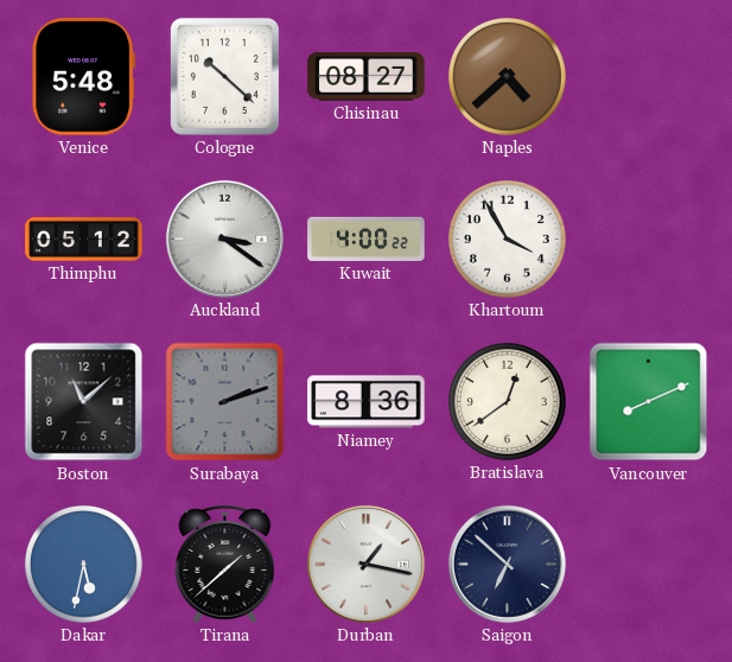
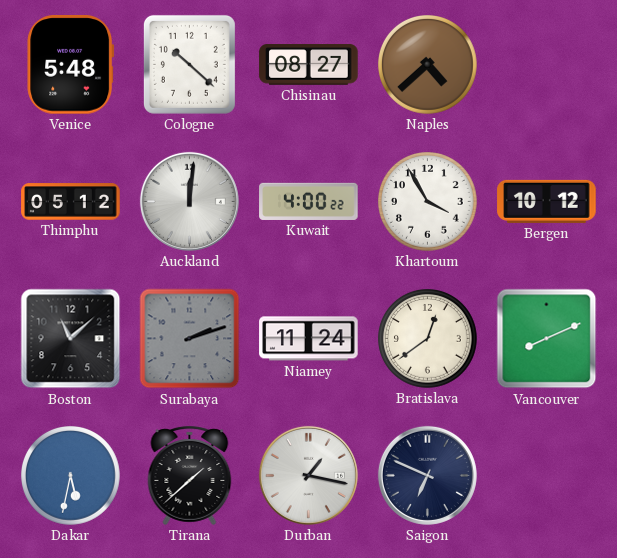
Auckland: 3:21 -> 12:01
Bergen: none -> 10:12
Niamey: 8:36 -> 11:24
Saigon: 6:52 -> 6:49
